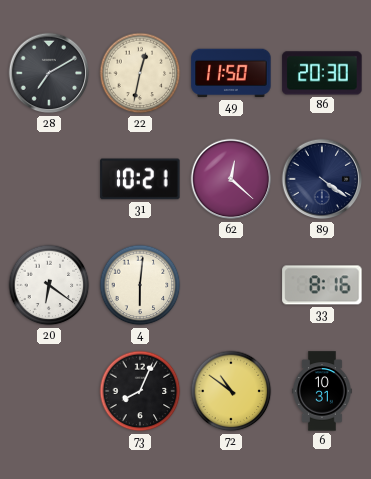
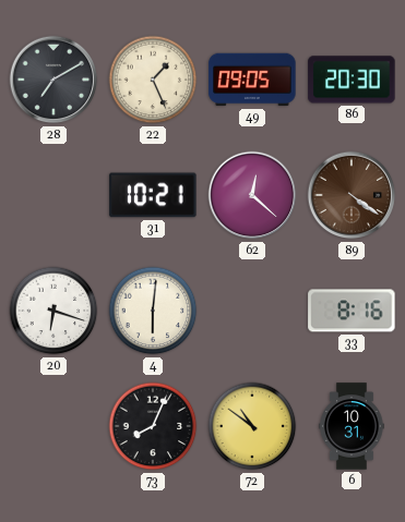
22: 12:32 -> 1:26
49: 11:50 -> 09:05
89 dial: navy -> brown
20: 6:21 -> 6:18
